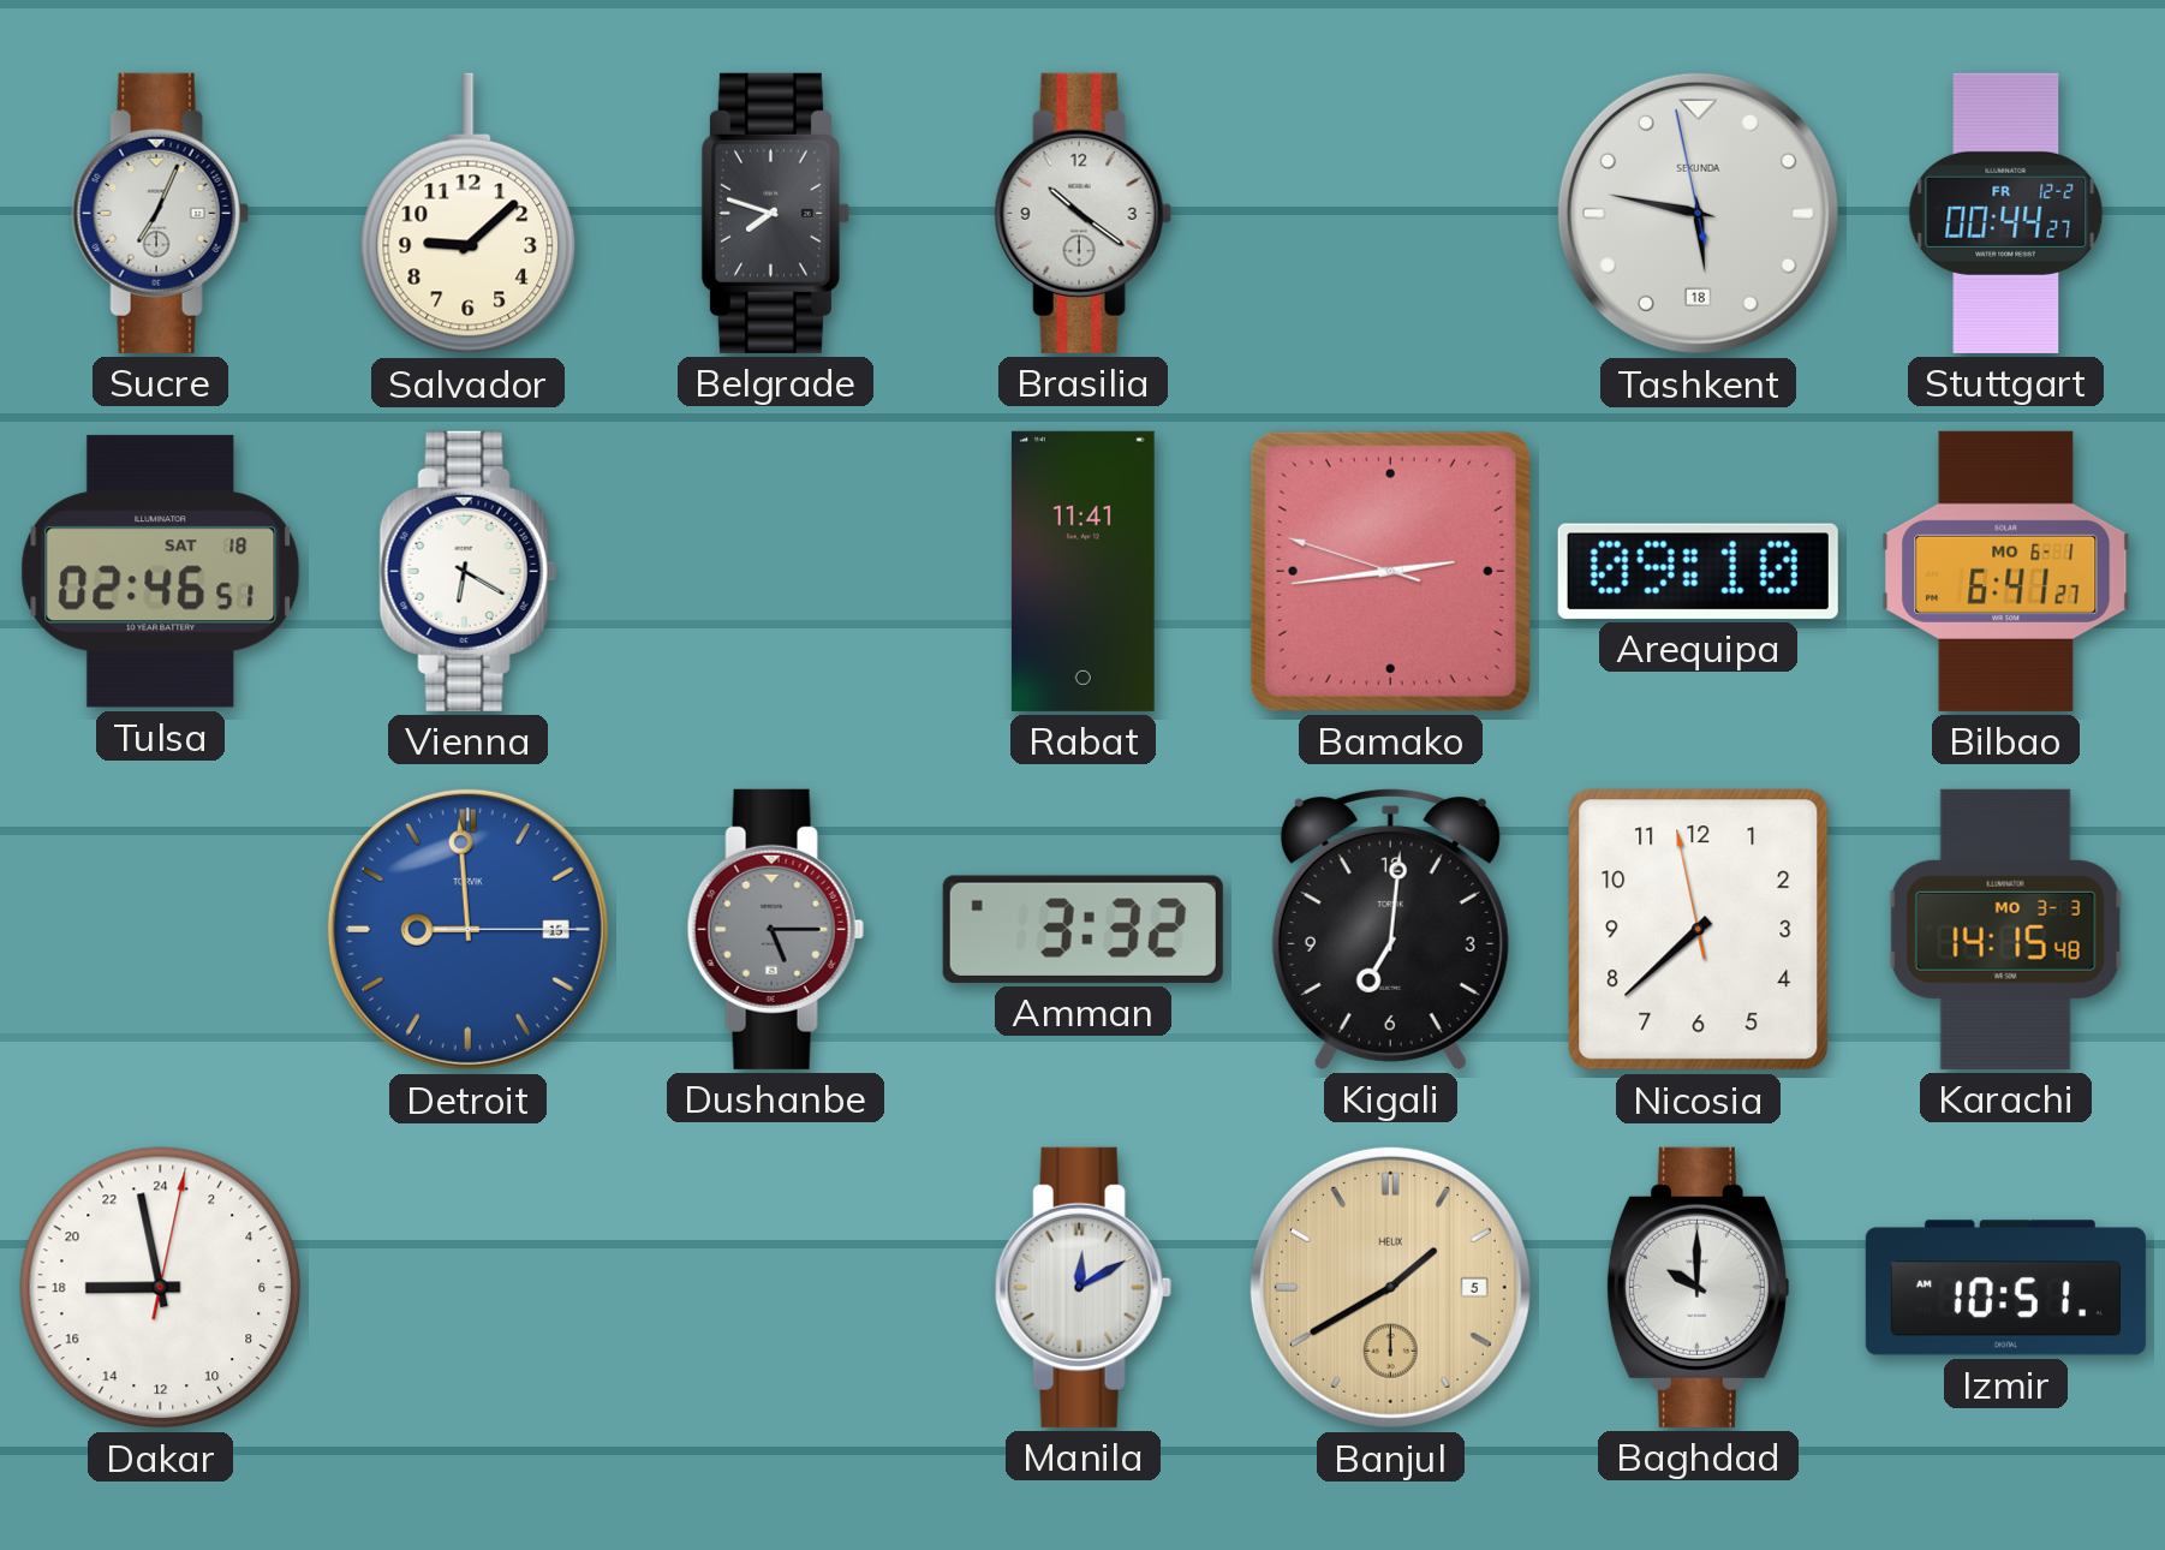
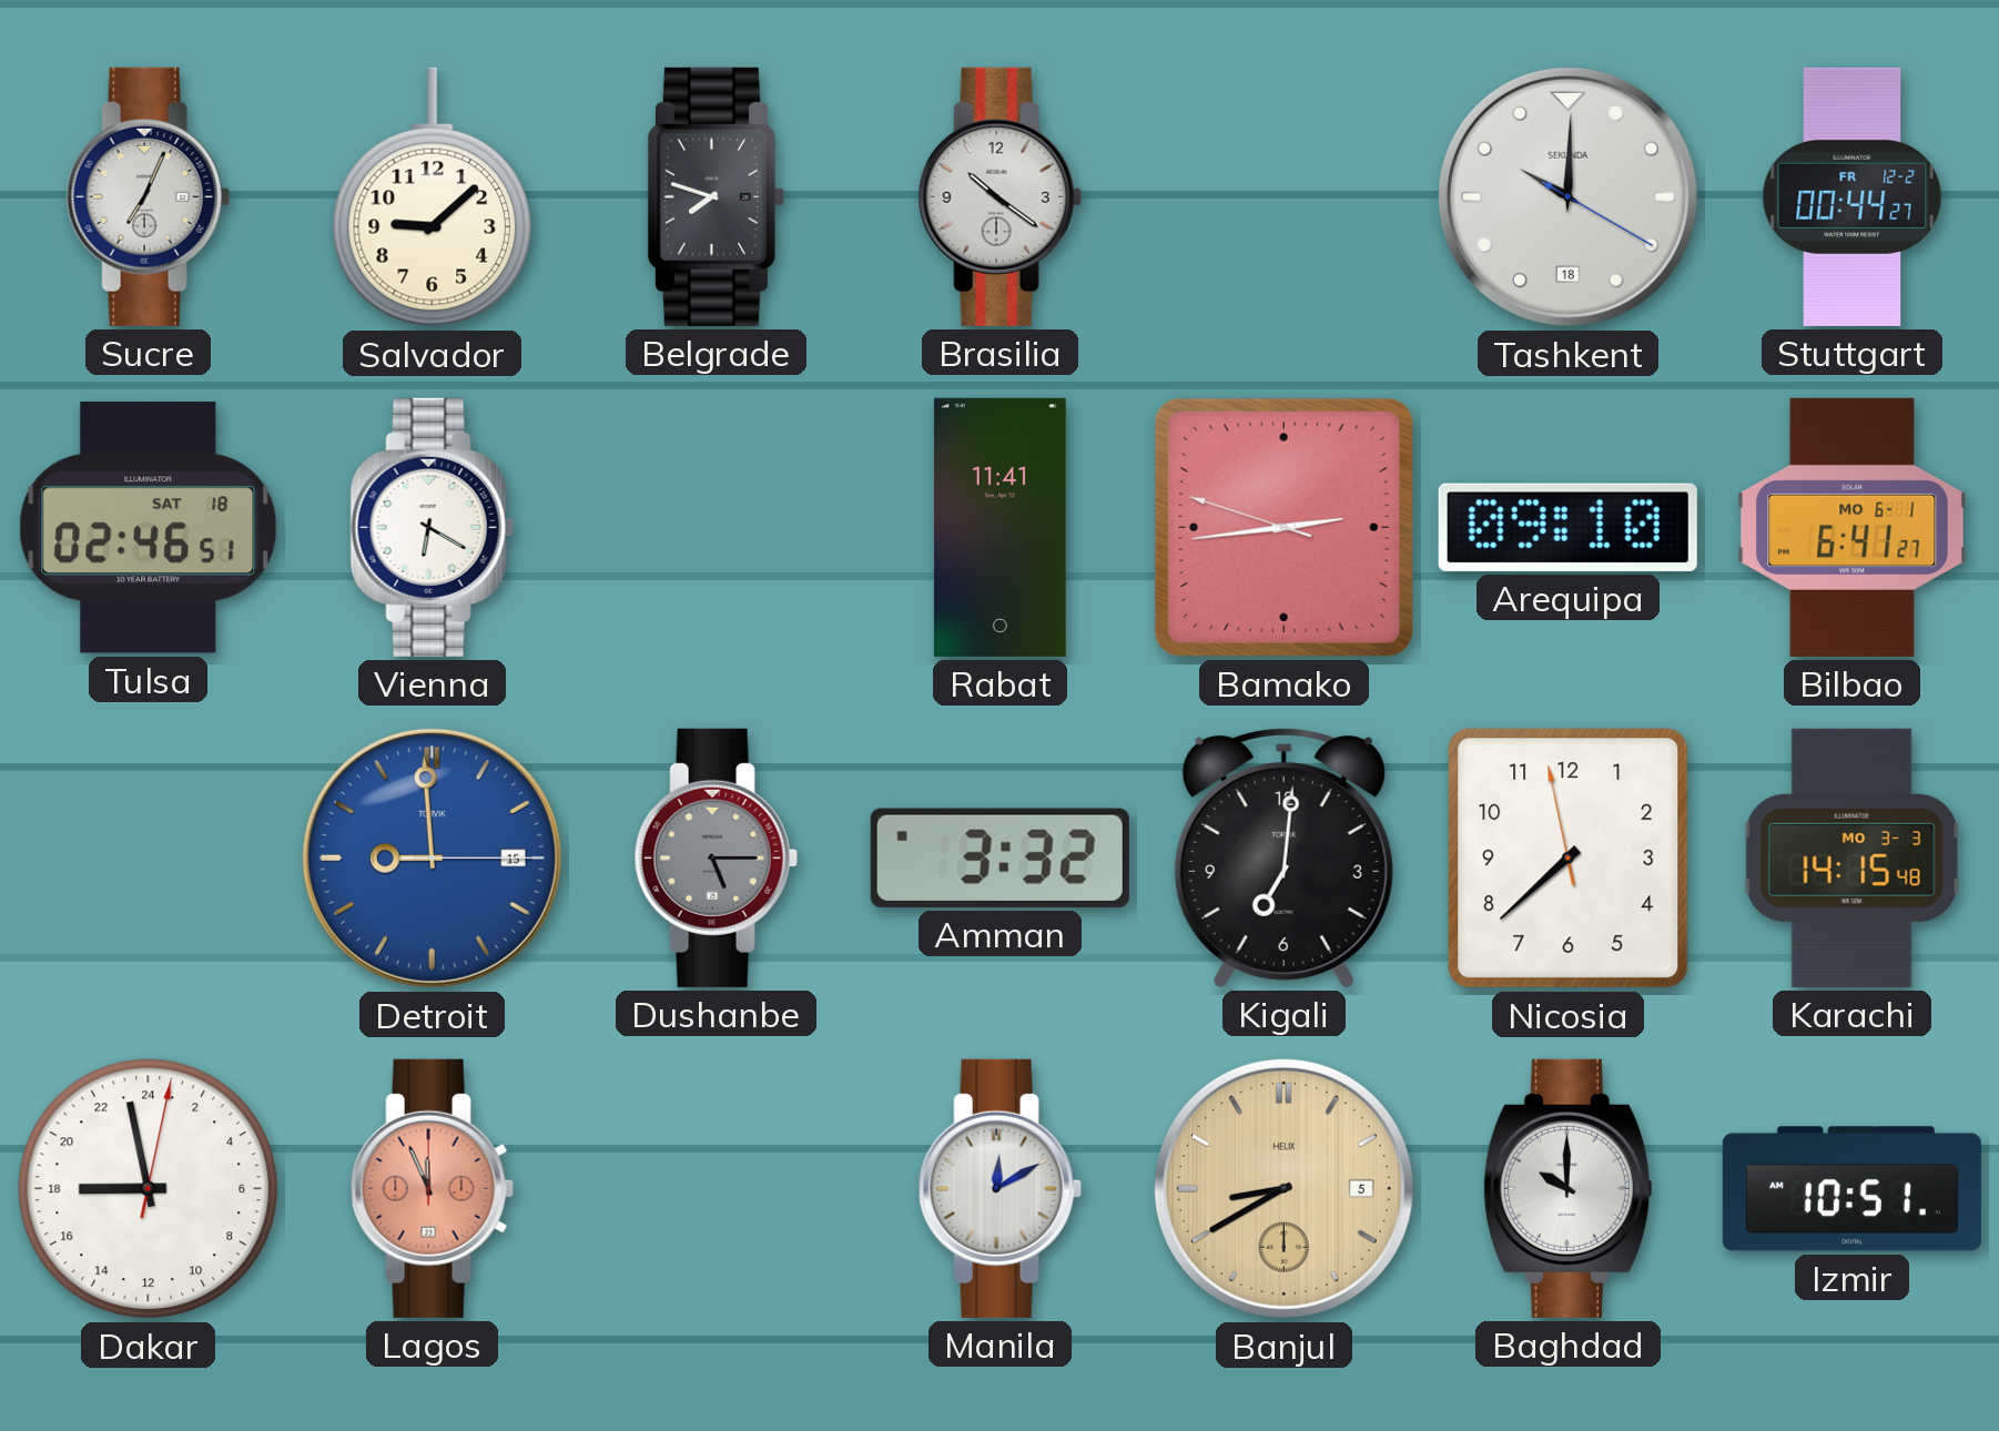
Tashkent: 5:46 -> 10:00
Lagos: none -> 11:56
Banjul: 1:40 -> 8:40
